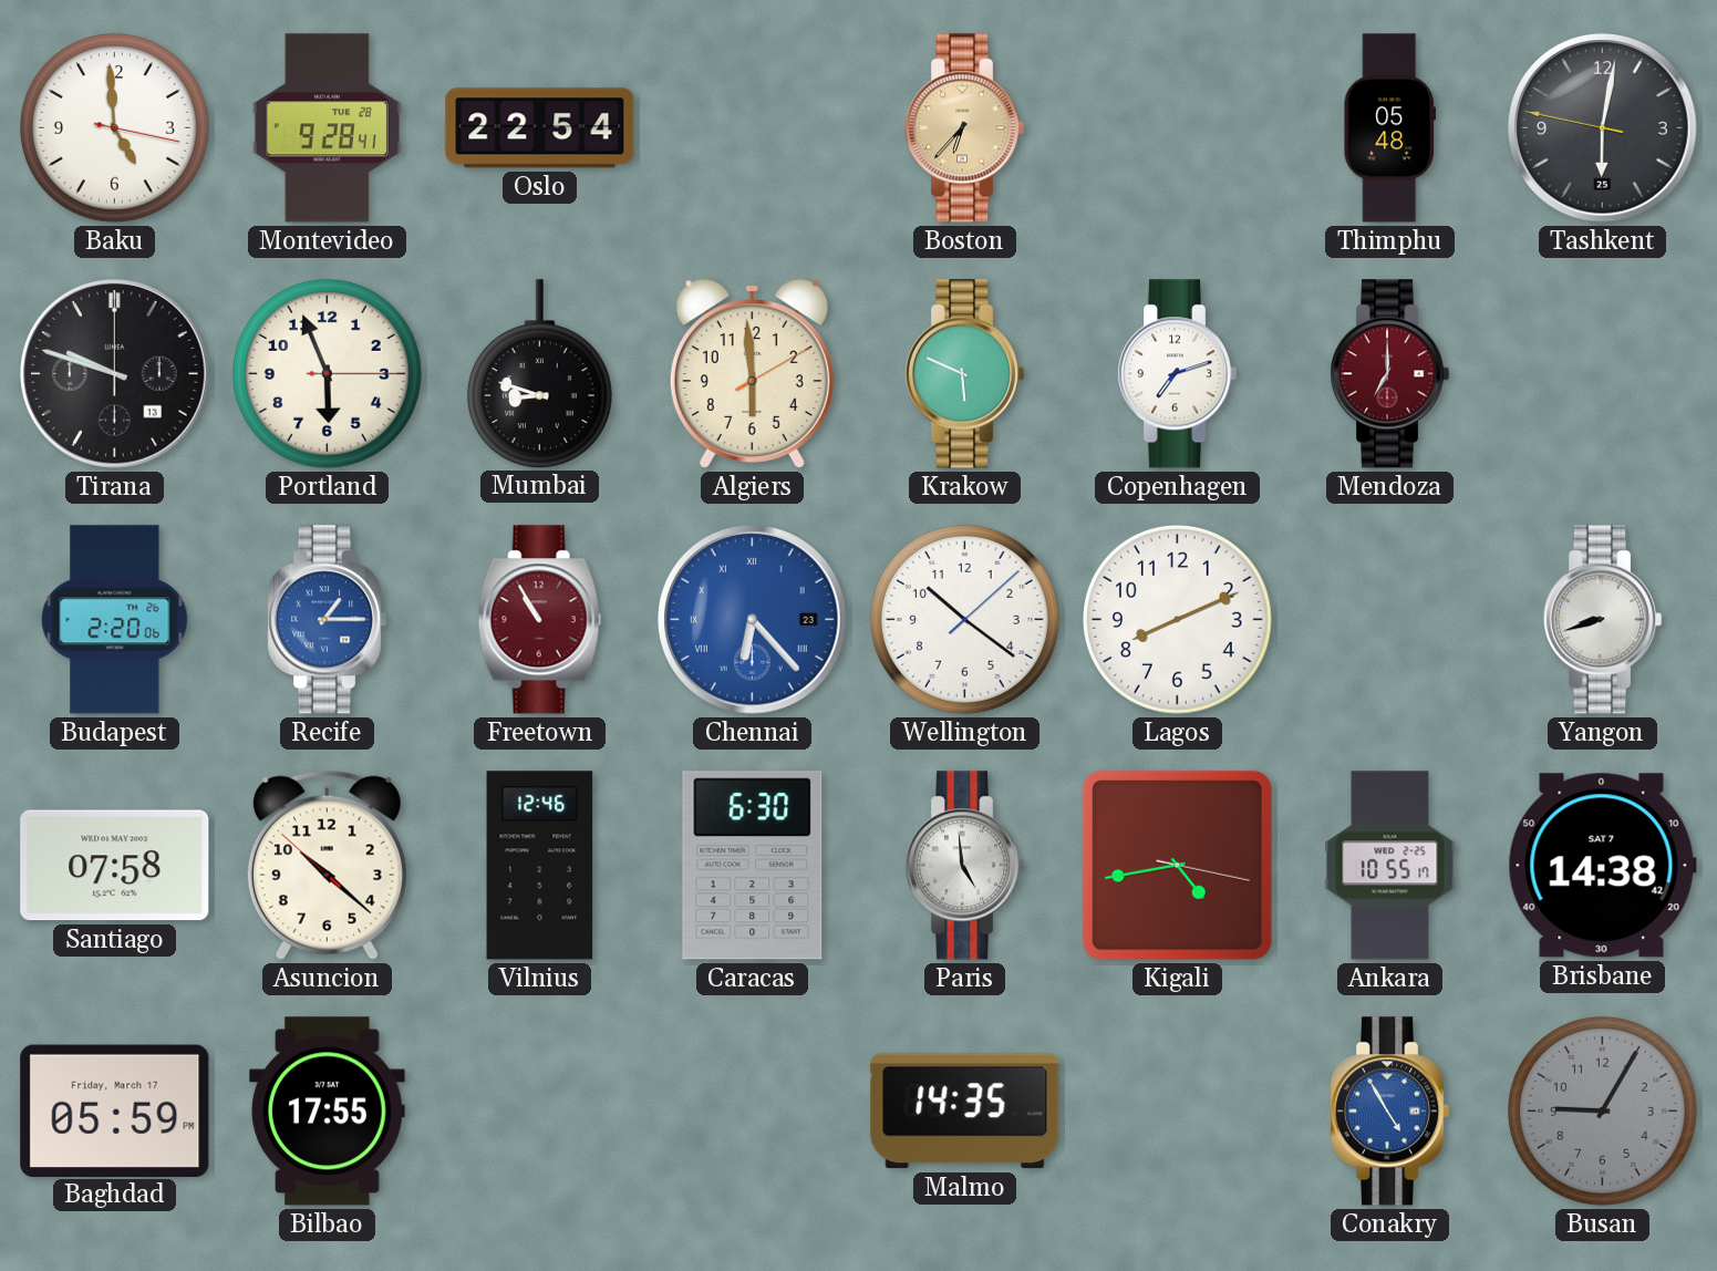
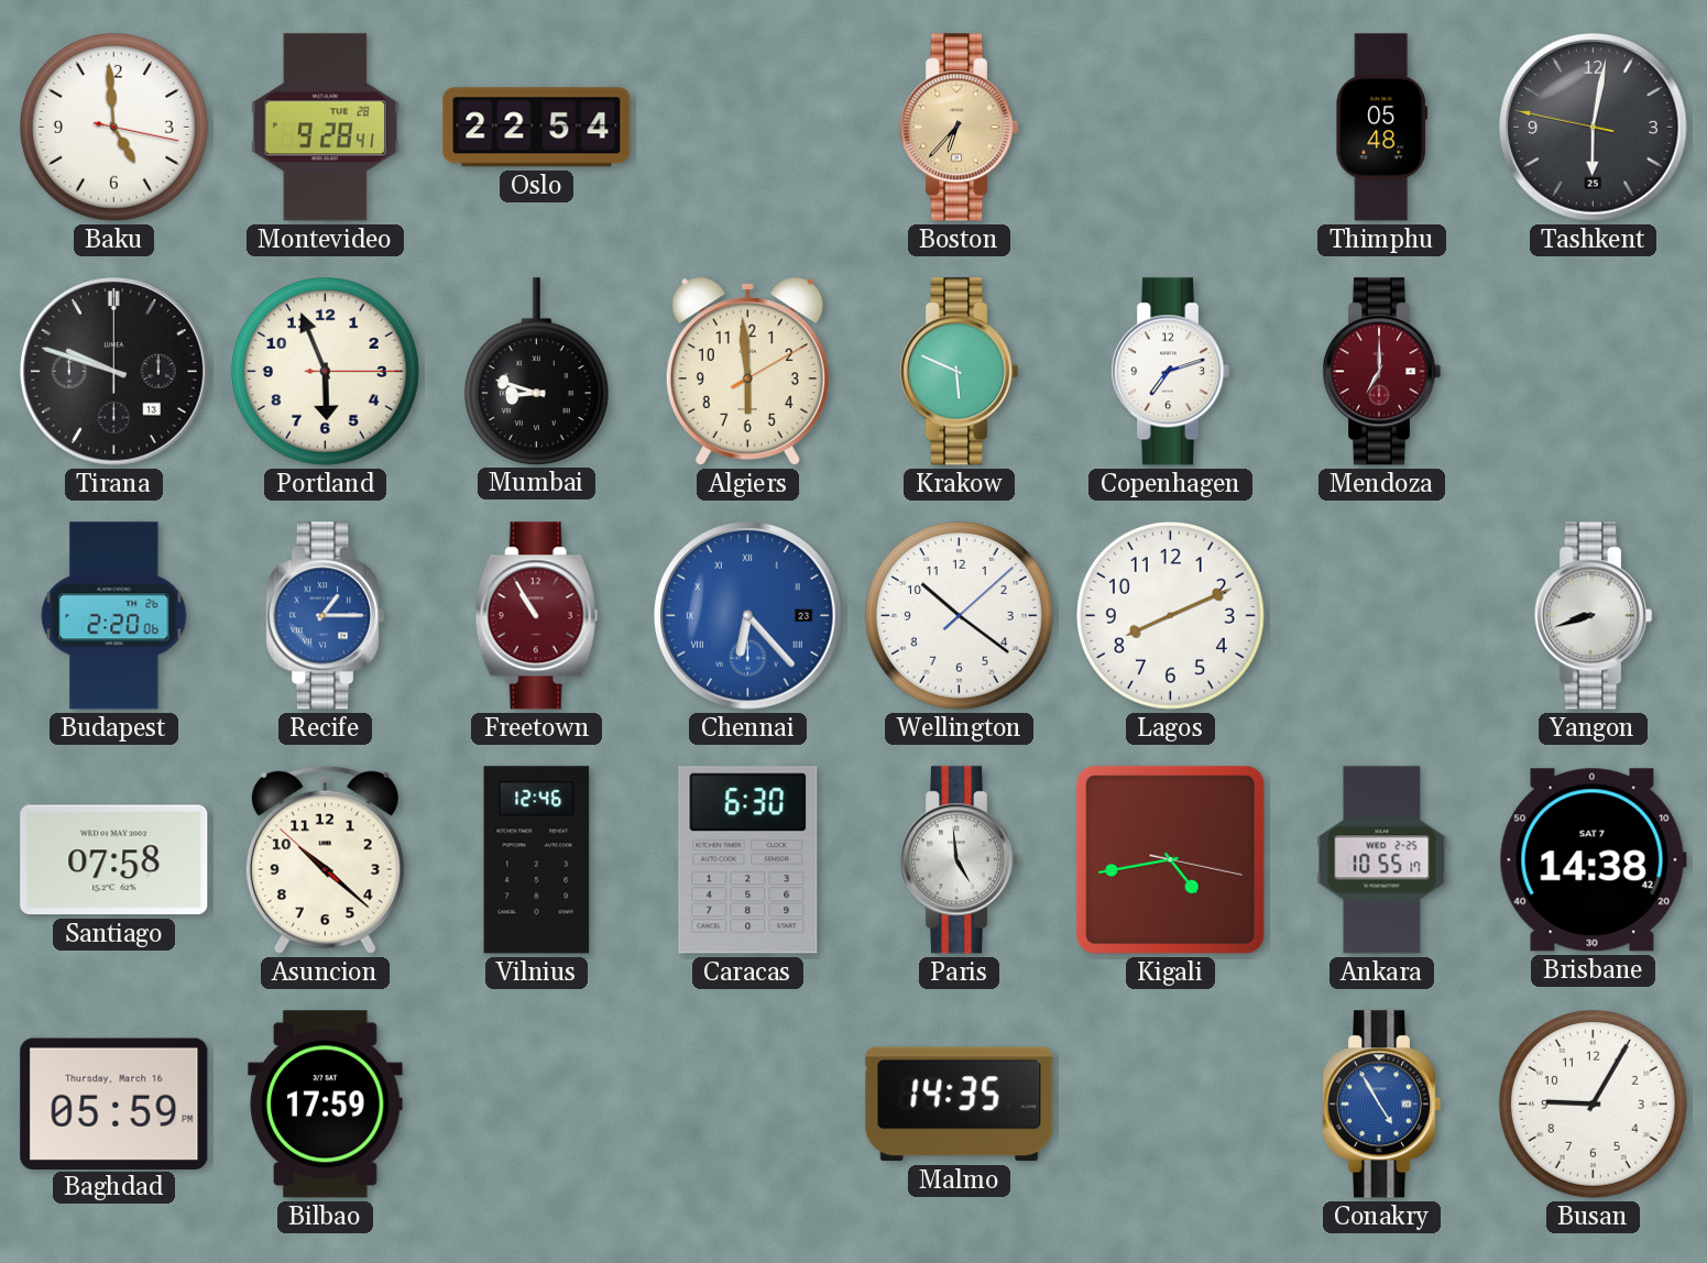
Baghdad date: Friday, March 17 -> Thursday, March 16
Bilbao: 17:55 -> 17:59
Busan dial: grey -> white
